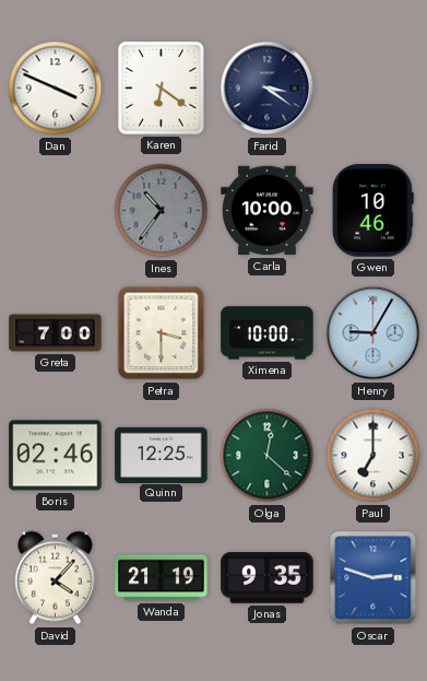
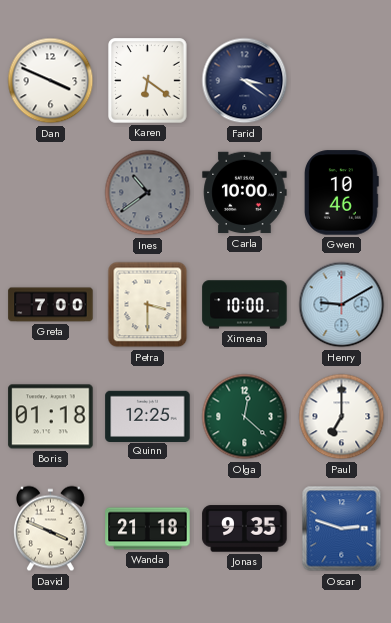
Ines: 10:36 -> 10:39
Henry: 9:05 -> 9:10
Boris: 02:46 -> 01:18
David: 4:07 -> 3:49
Wanda: 21:19 -> 21:18
